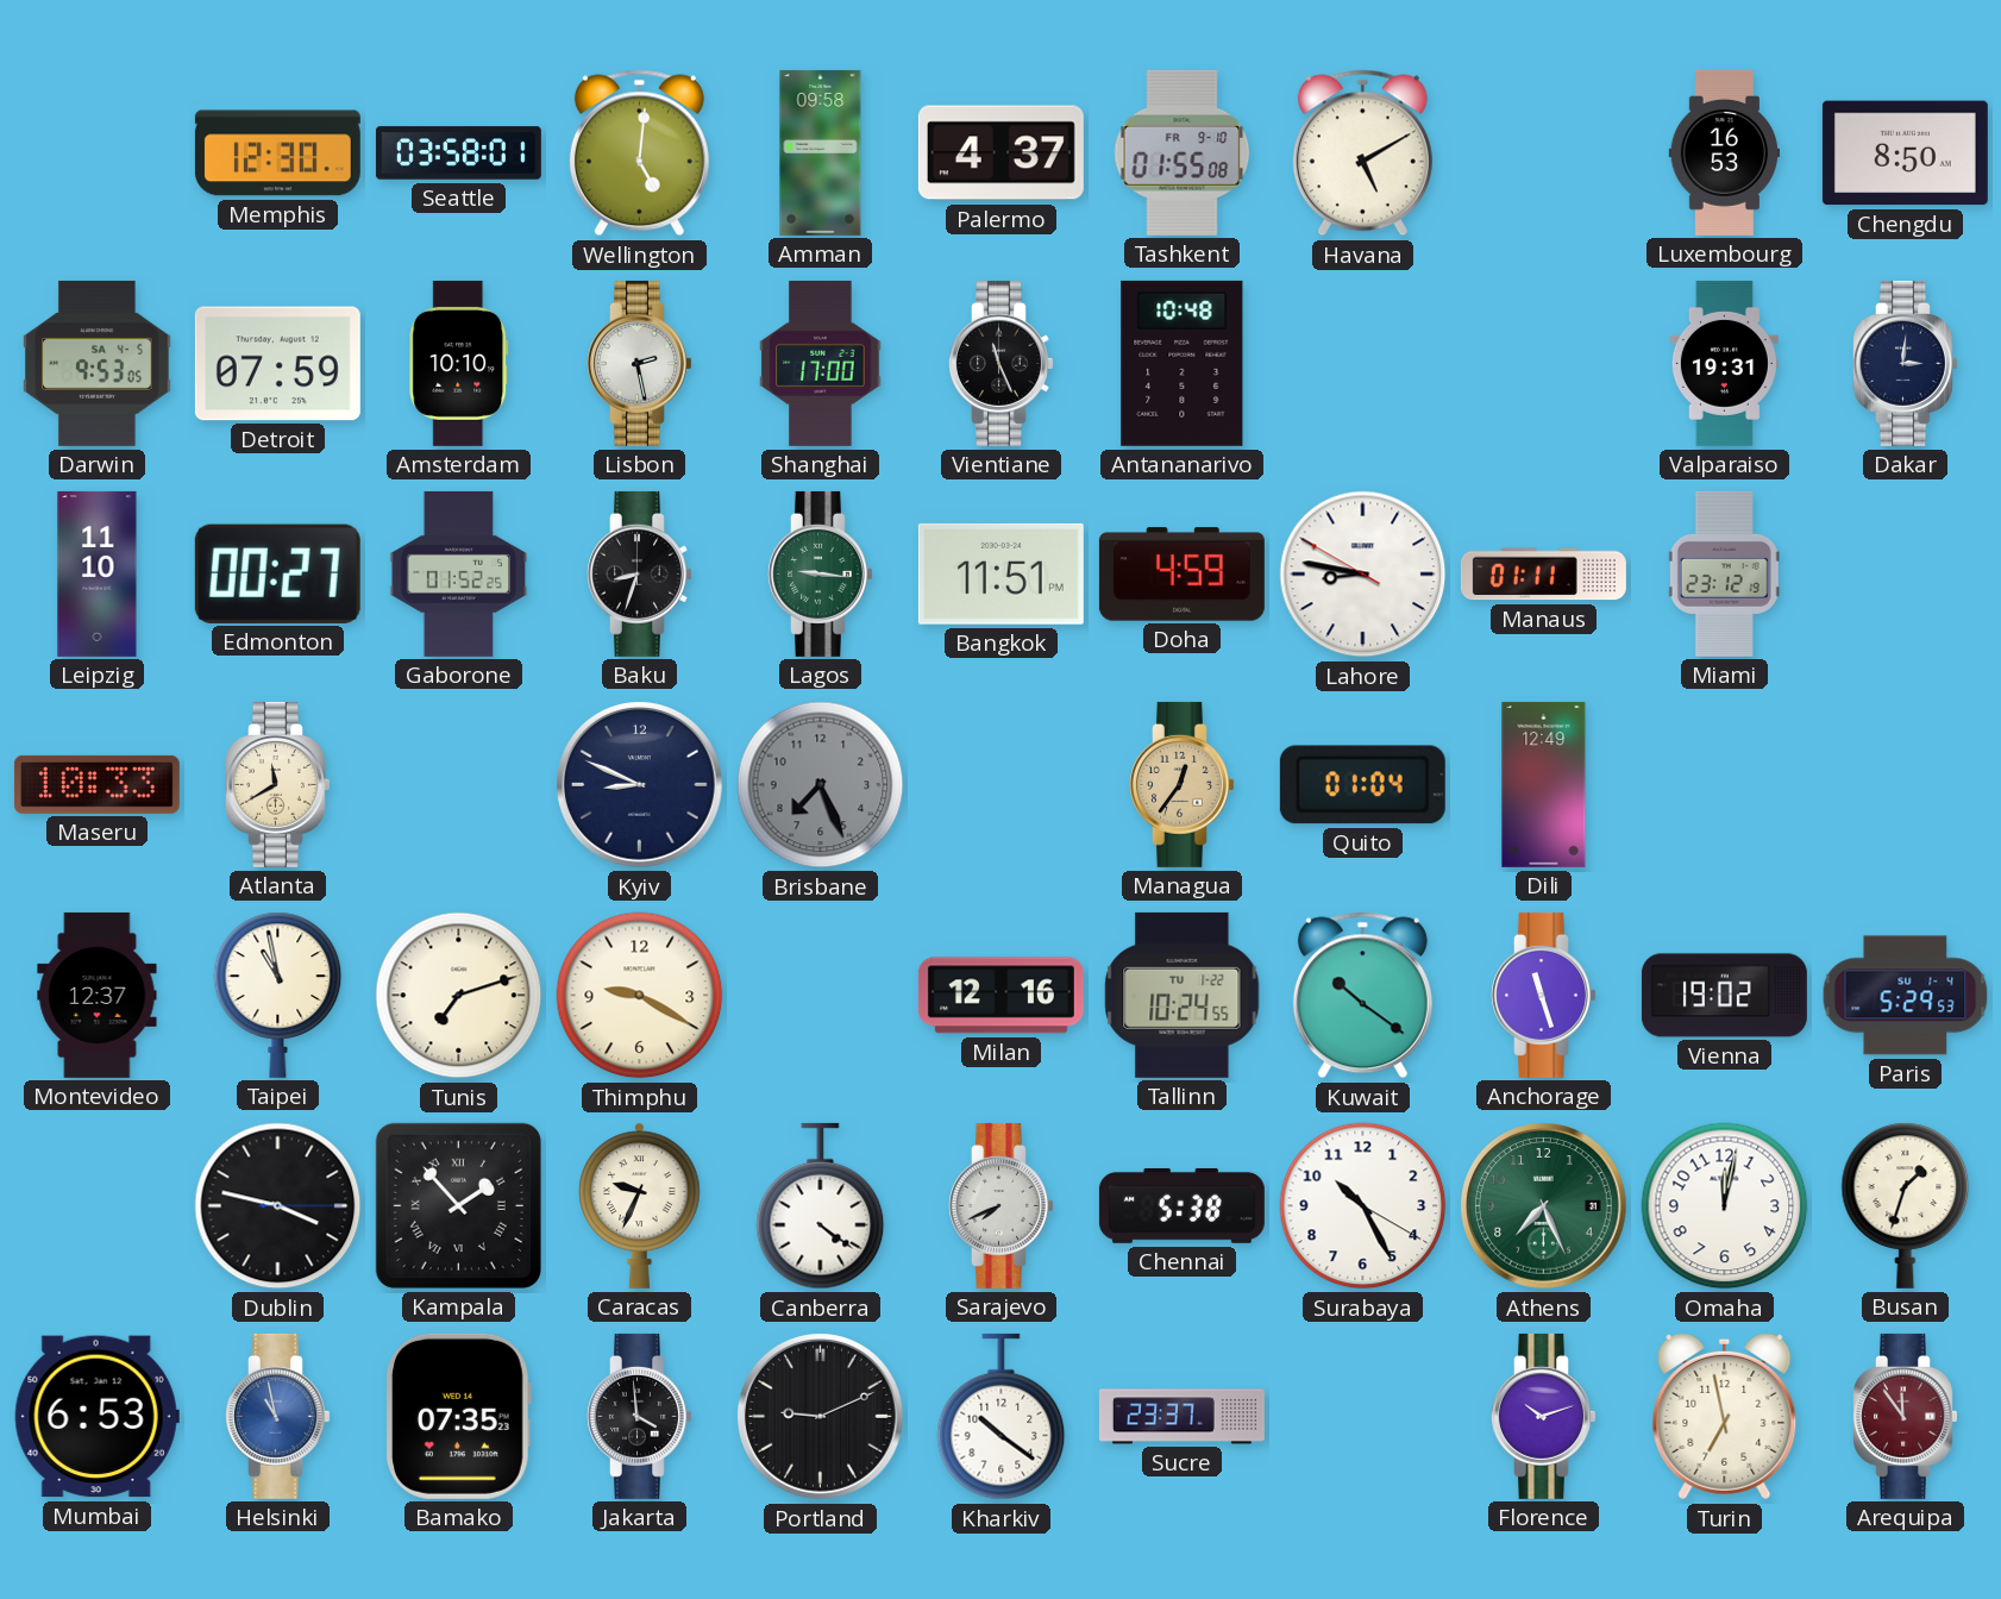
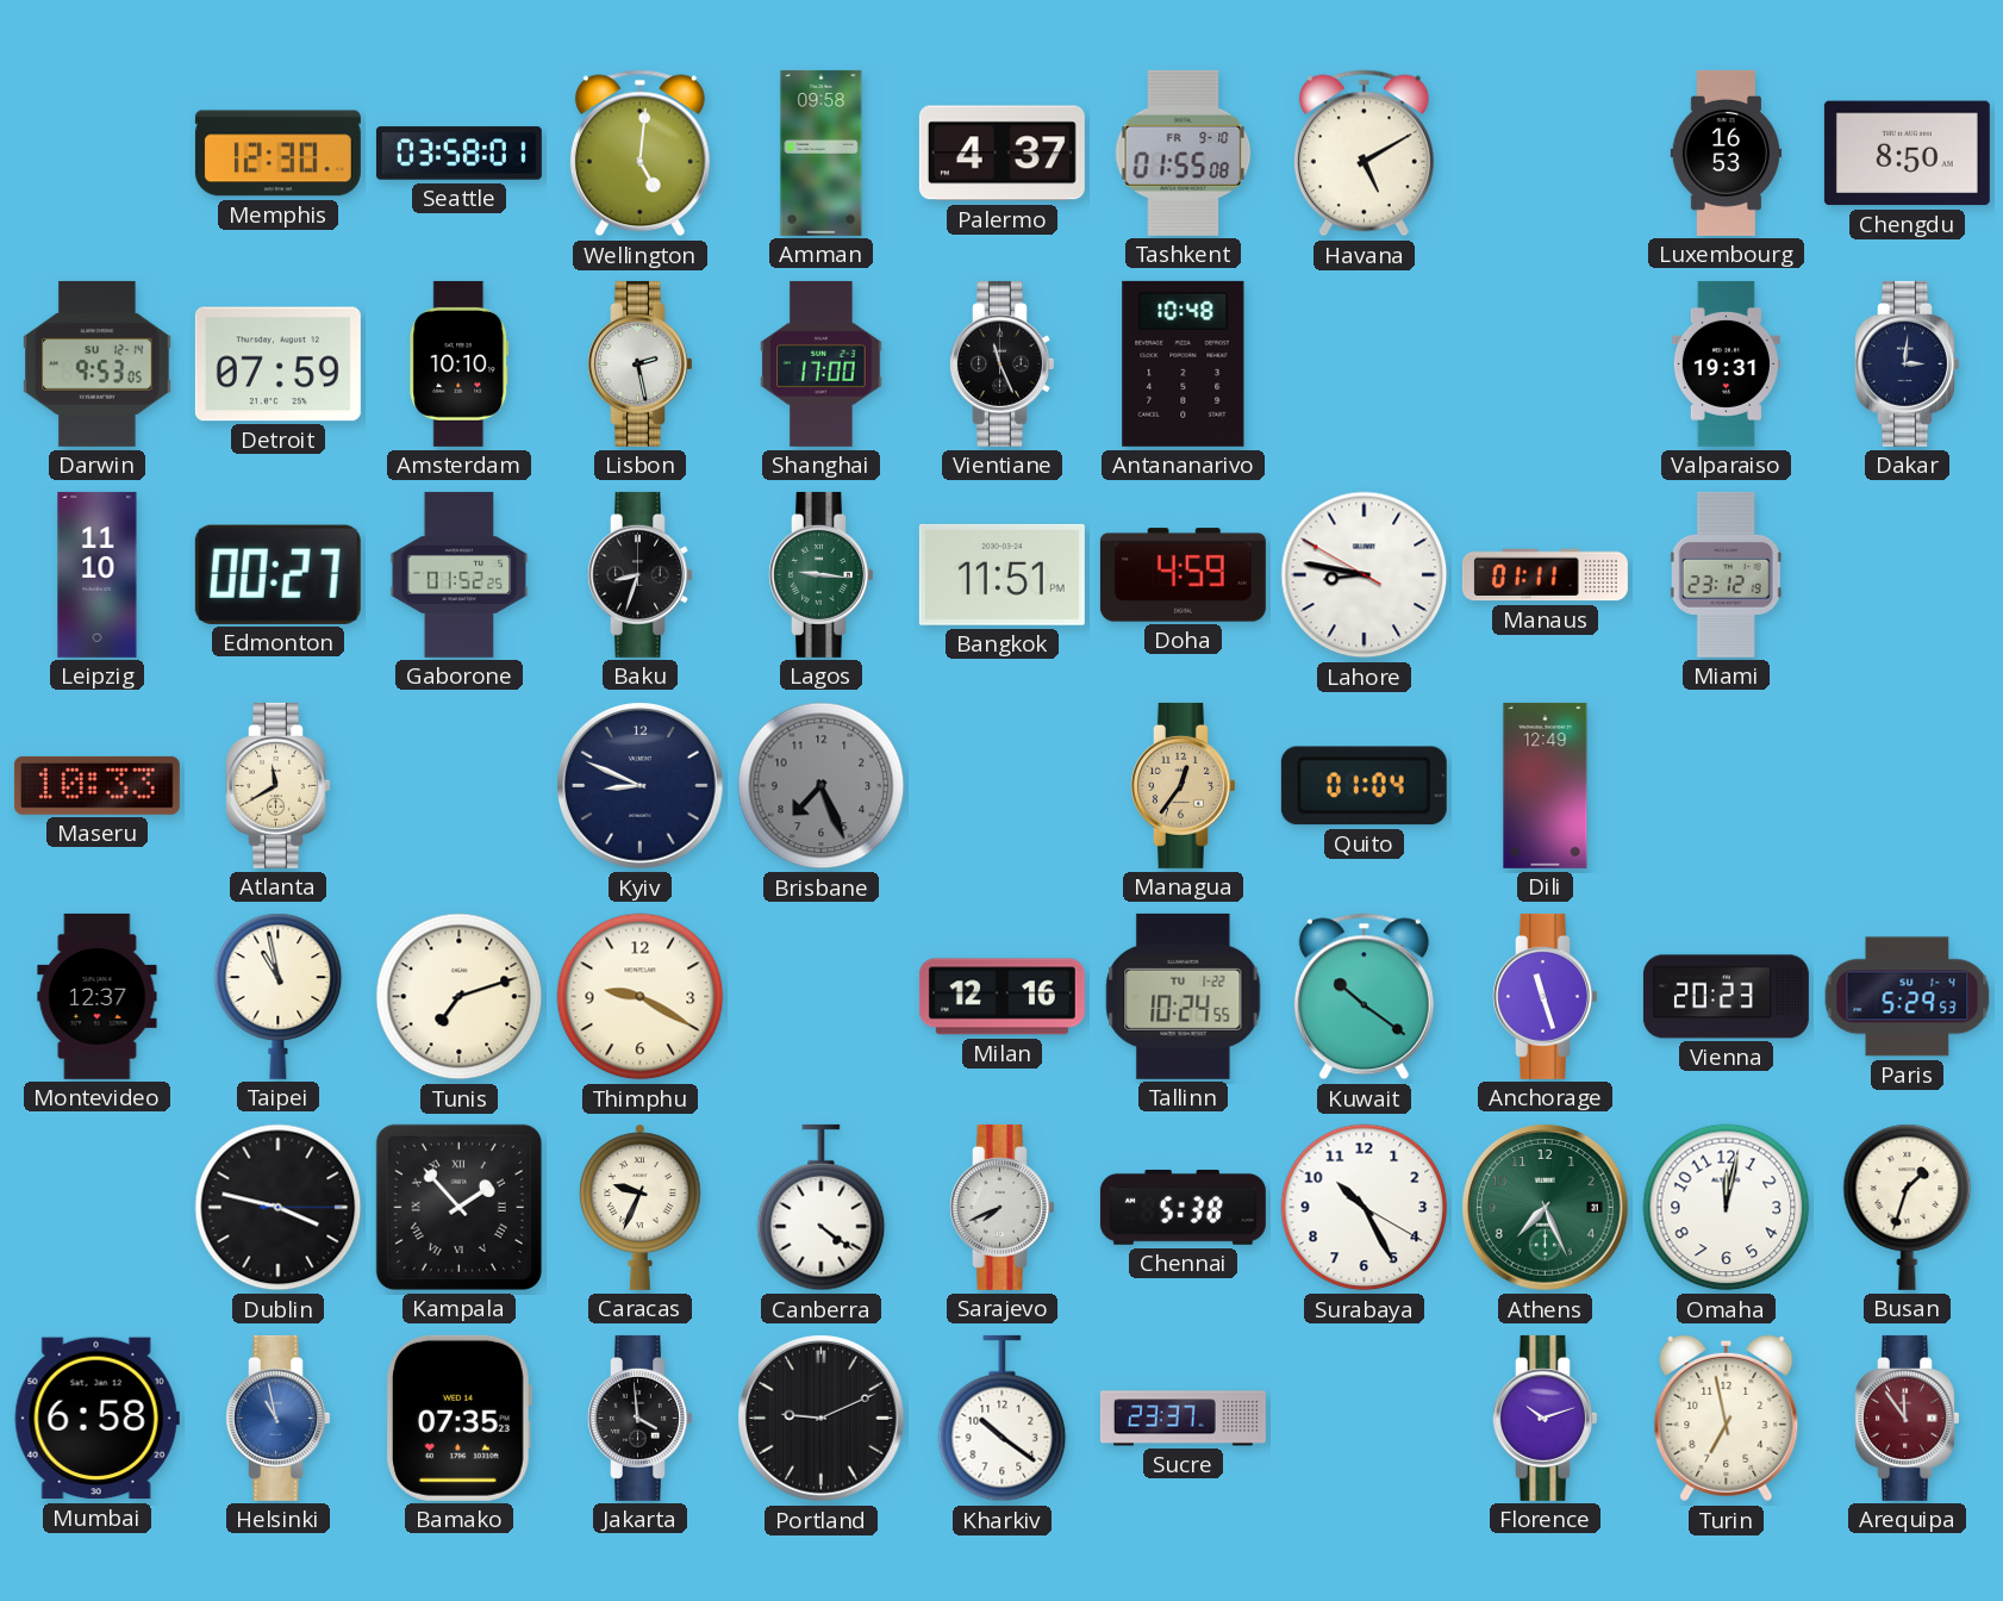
Darwin date: SA 4-5 -> SU 12-14
Vienna: 19:02 -> 20:23
Mumbai: 6:53 -> 6:58
